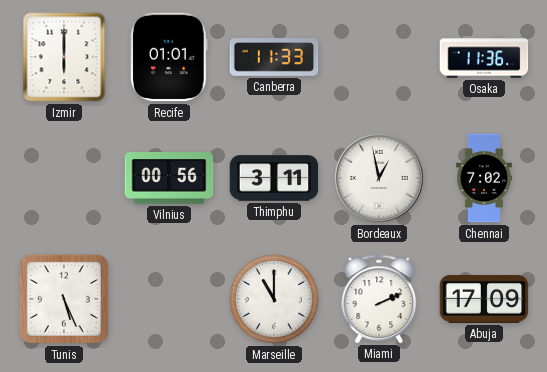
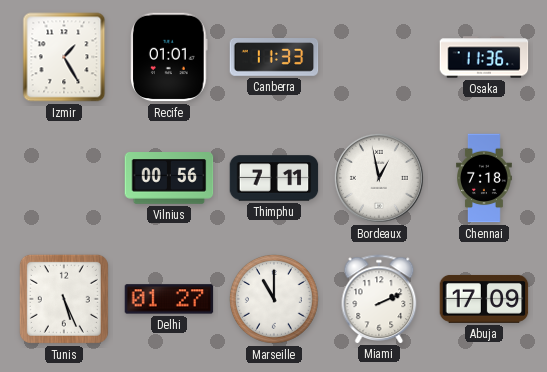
Izmir: 6:00 -> 1:25
Thimphu: 3:11 -> 7:11
Chennai: 7:02 -> 7:18
Delhi: none -> 01:27
